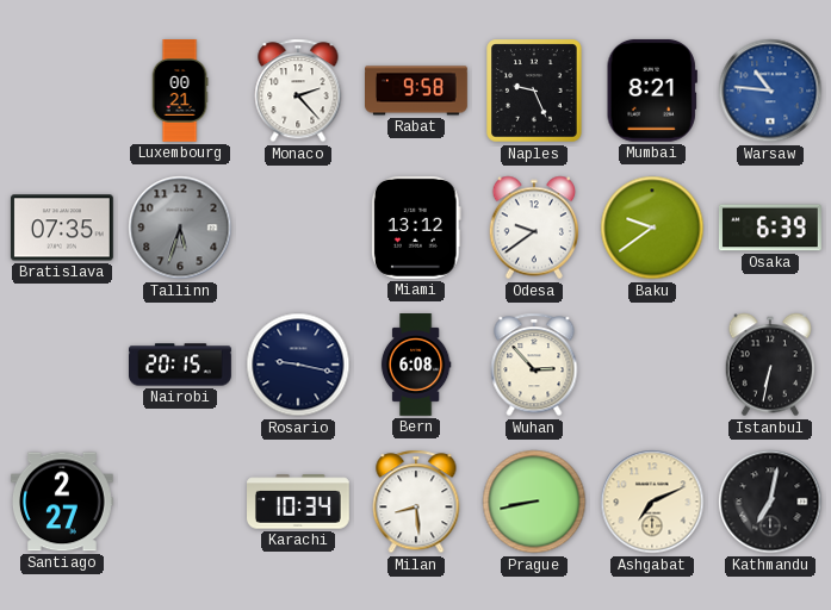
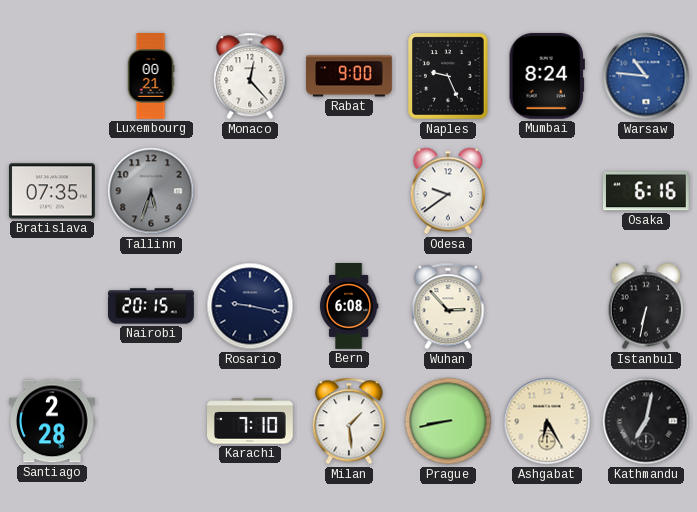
Monaco: 2:23 -> 12:23
Rabat: 9:58 -> 9:00
Mumbai: 8:21 -> 8:24
Miami: 13:12 -> none
Baku: 9:39 -> none
Osaka: 6:39 -> 6:16
Santiago: 2:27 -> 2:28
Karachi: 10:34 -> 7:10
Milan: 8:29 -> 1:29
Ashgabat: 7:11 -> 6:25
